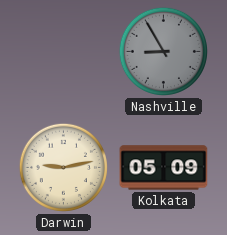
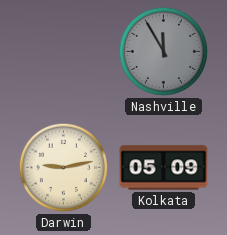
Nashville: 8:55 -> 11:55
